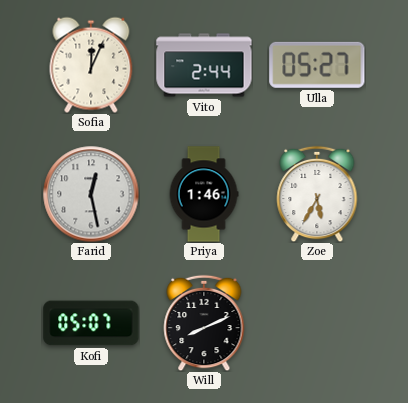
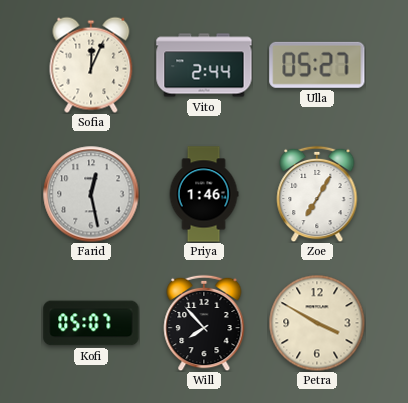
Zoe: 5:35 -> 7:05
Will: 8:11 -> 7:53
Petra: none -> 3:50
